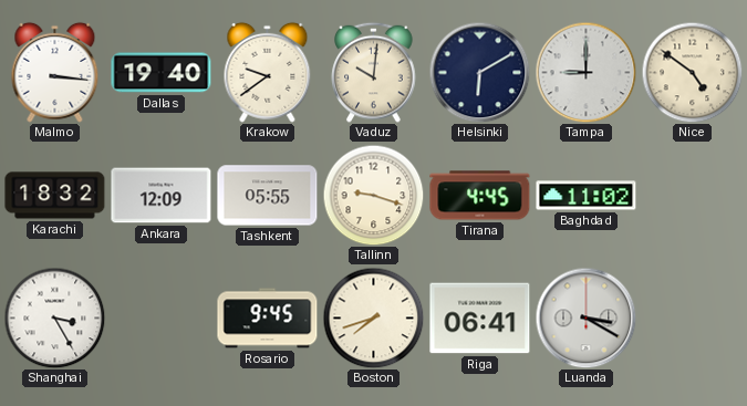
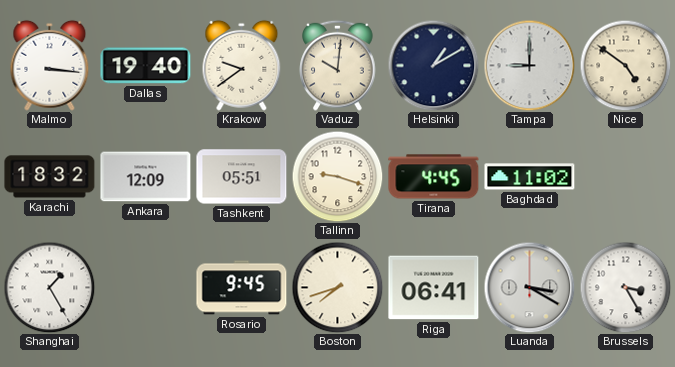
Helsinki: 6:10 -> 1:10
Tashkent: 05:55 -> 05:51
Shanghai: 3:25 -> 1:25
Brussels: none -> 3:25
